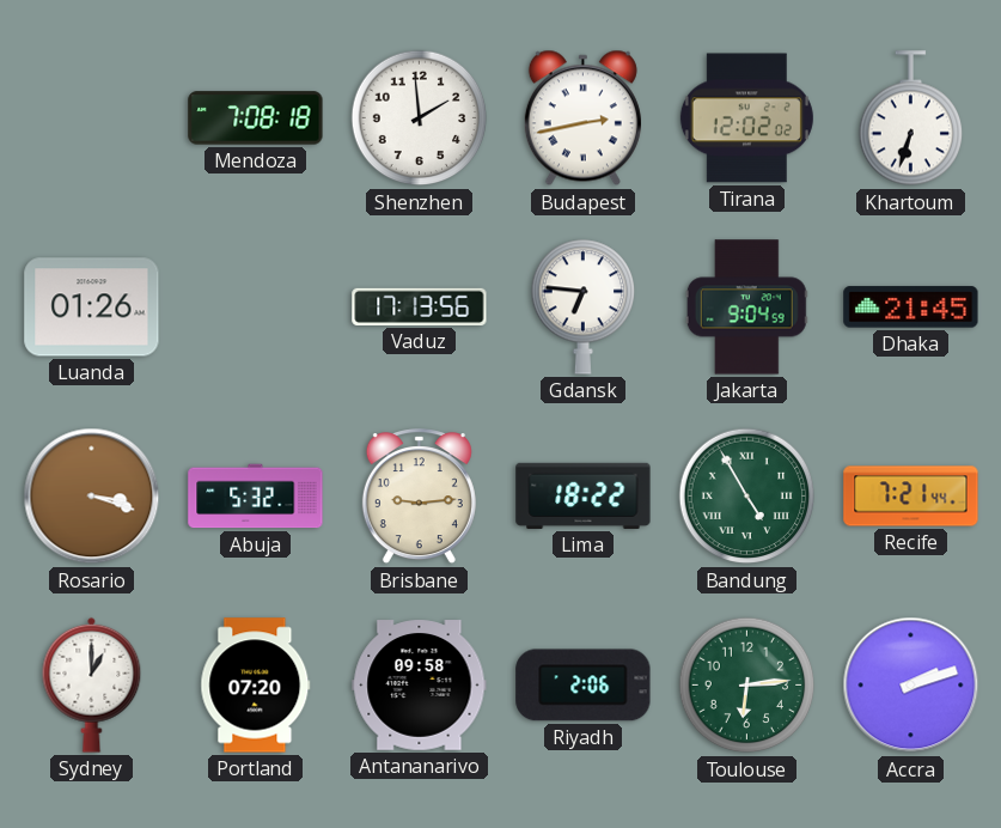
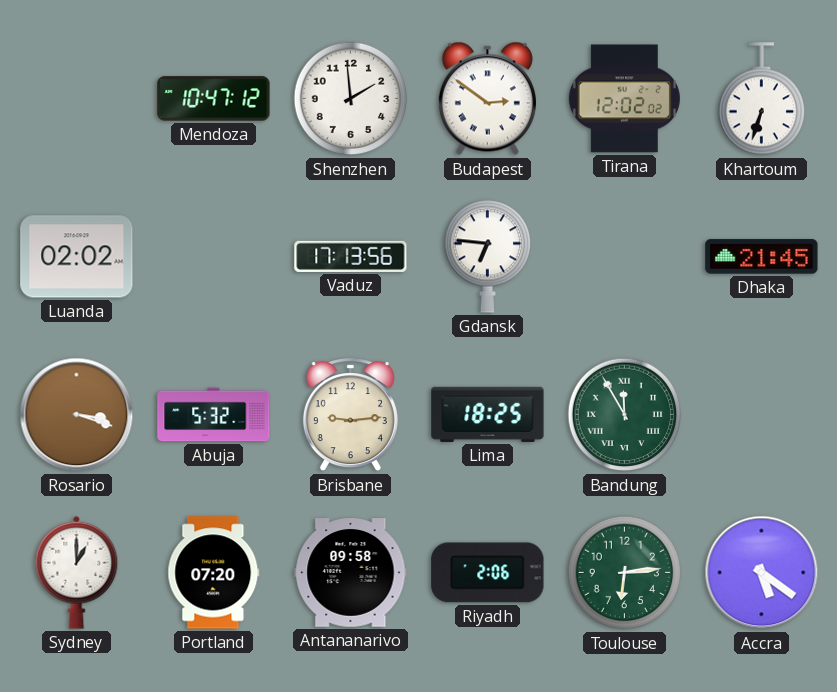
Mendoza: 7:08 -> 10:47
Budapest: 2:43 -> 2:51
Luanda: 01:26 -> 02:02
Jakarta: 9:04 -> none
Lima: 18:22 -> 18:25
Bandung: 4:55 -> 11:55
Recife: 7:21 -> none
Accra: 2:12 -> 5:21
